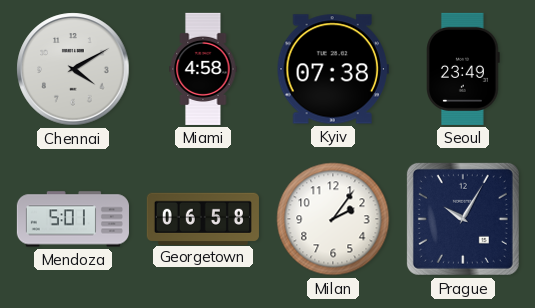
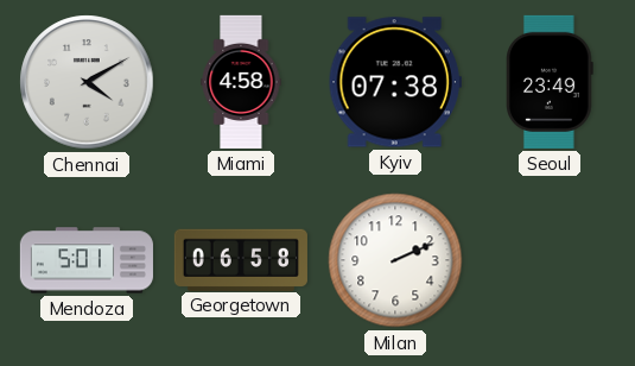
Milan: 2:06 -> 2:11
Prague: 10:05 -> none
